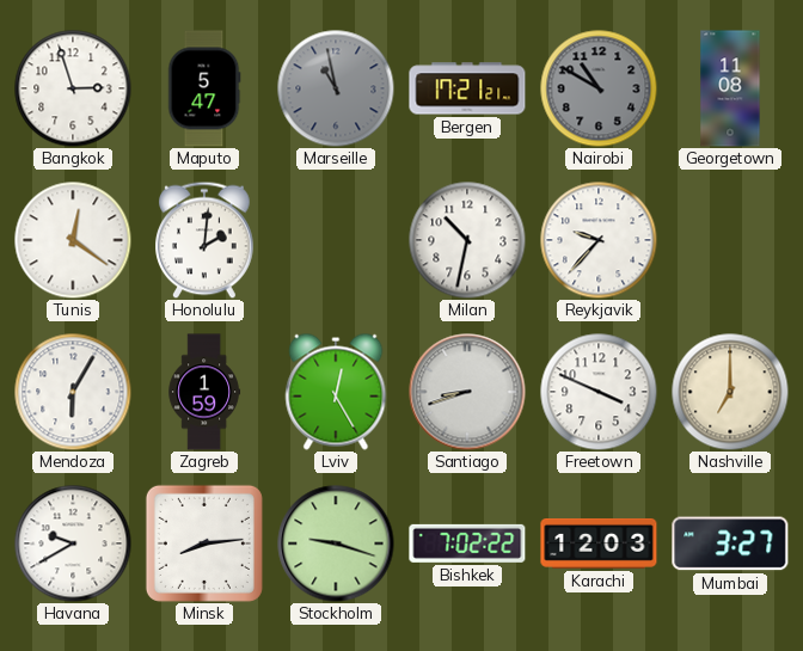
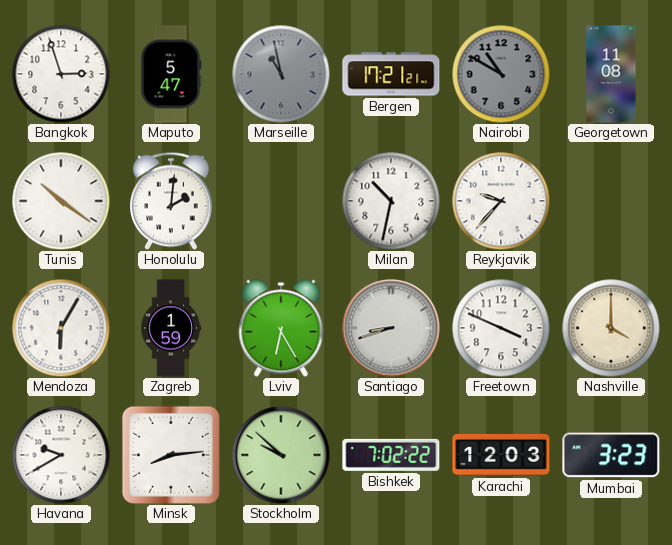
Tunis: 12:21 -> 10:21
Lviv: 12:25 -> 6:25
Nashville: 7:00 -> 4:00
Stockholm: 9:18 -> 9:52
Mumbai: 3:27 -> 3:23
